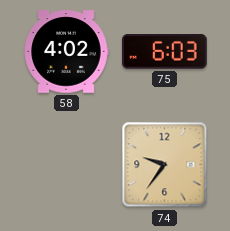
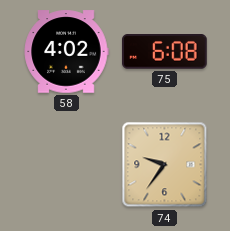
75: 6:03 -> 6:08
